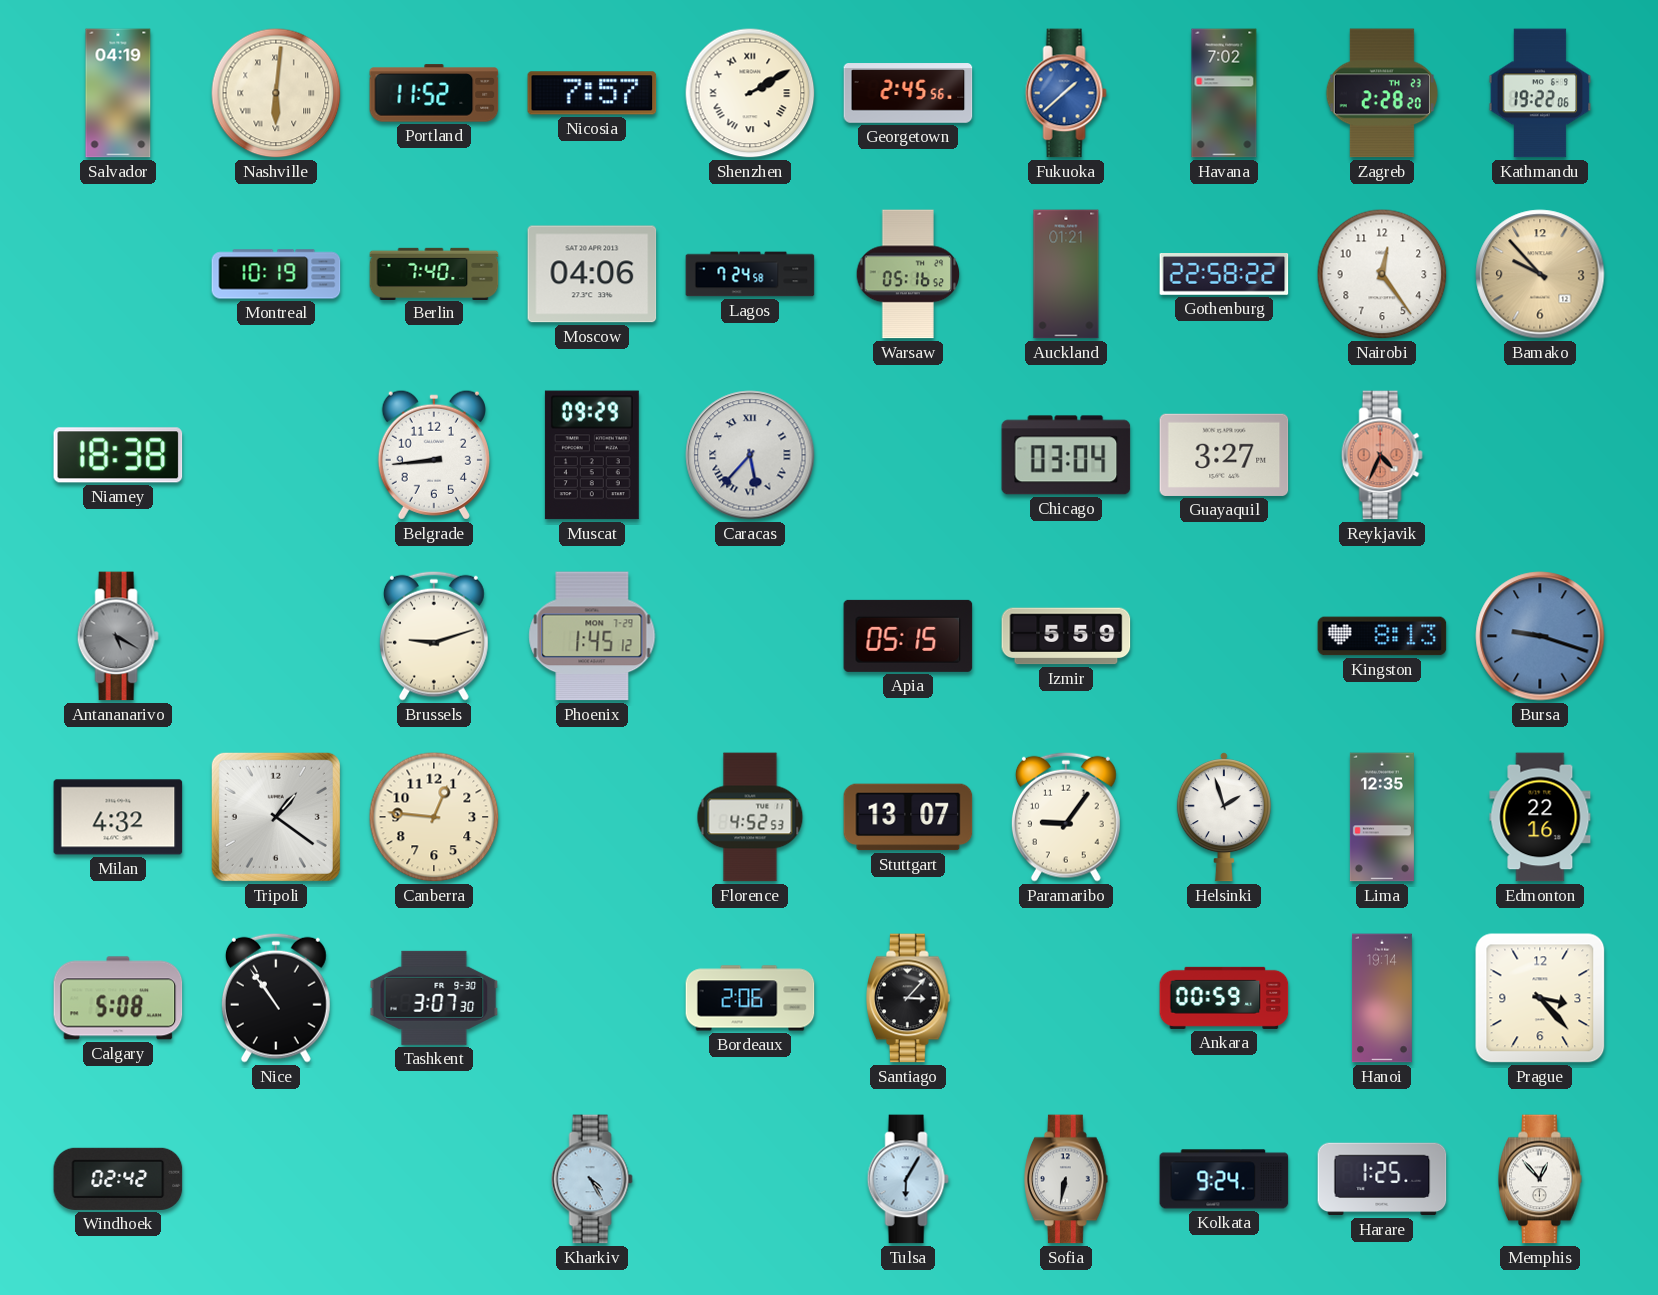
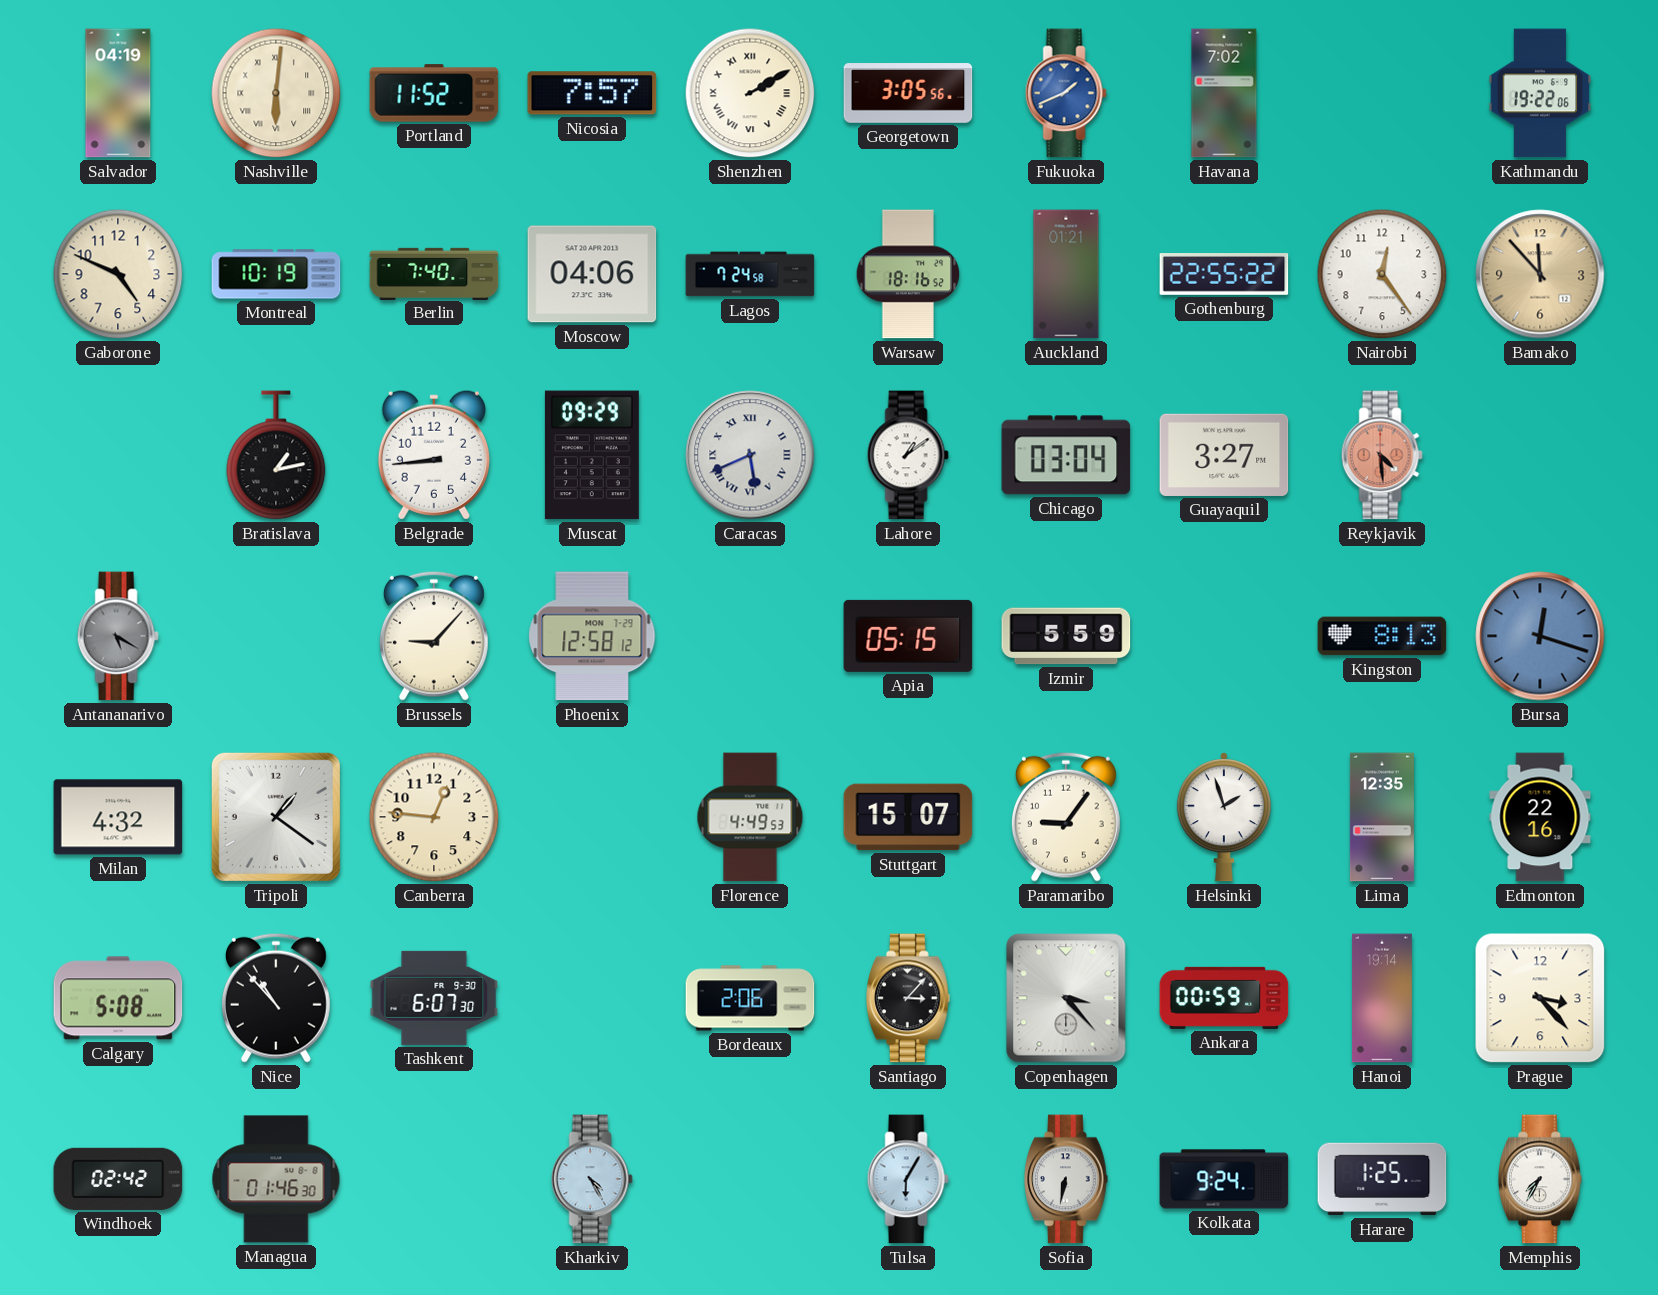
Georgetown: 2:45 -> 3:05
Fukuoka: 1:38 -> 1:41
Zagreb: 2:28 -> none
Gaborone: none -> 4:49
Warsaw: 05:16 -> 18:16
Gothenburg: 22:58 -> 22:55
Bamako: 9:53 -> 11:53
Niamey: 18:38 -> none
Bratislava: none -> 1:13
Caracas: 5:37 -> 5:41
Lahore: none -> 1:09
Reykjavik: 4:34 -> 4:29
Brussels: 9:12 -> 9:07
Phoenix: 1:45 -> 12:58
Bursa: 9:18 -> 12:18
Florence: 4:52 -> 4:49
Stuttgart: 13:07 -> 15:07
Nice: 10:54 -> 10:53
Tashkent: 3:07 -> 6:07
Copenhagen: none -> 3:23
Managua: none -> 01:46
Memphis: 12:53 -> 7:35
